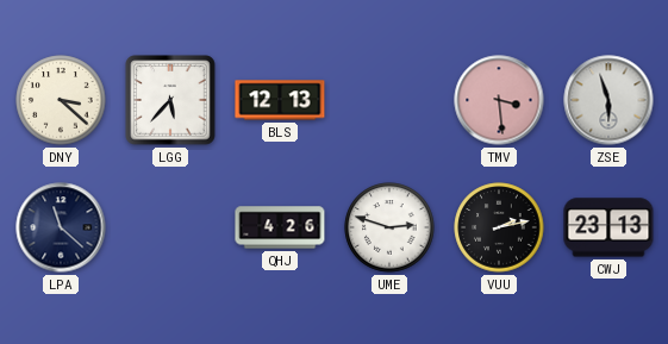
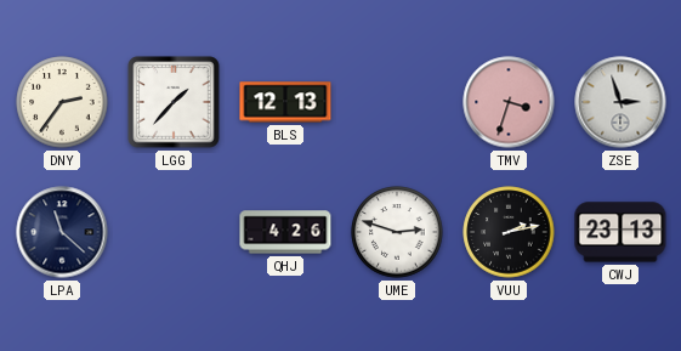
DNY: 3:22 -> 2:36
LGG: 5:37 -> 1:37
TMV: 3:29 -> 3:33
ZSE: 5:57 -> 2:57
